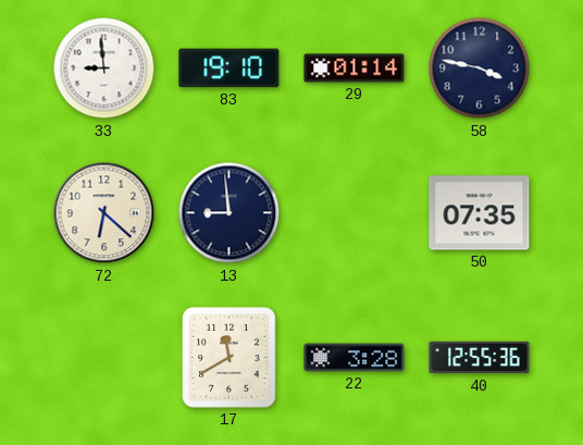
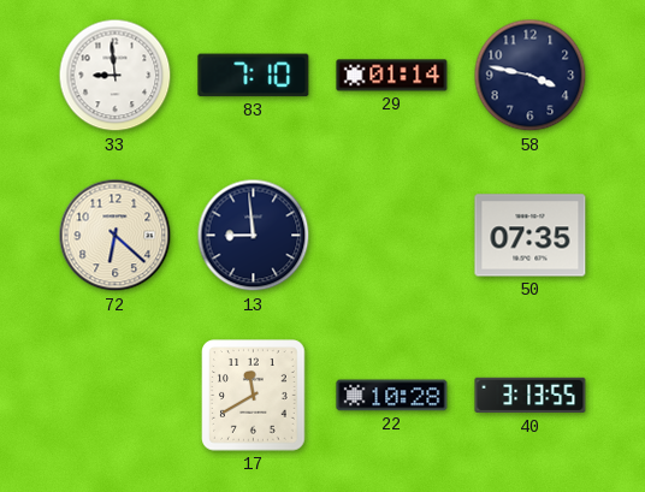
83: 19:10 -> 7:10
22: 3:28 -> 10:28
40: 12:55 -> 3:13
